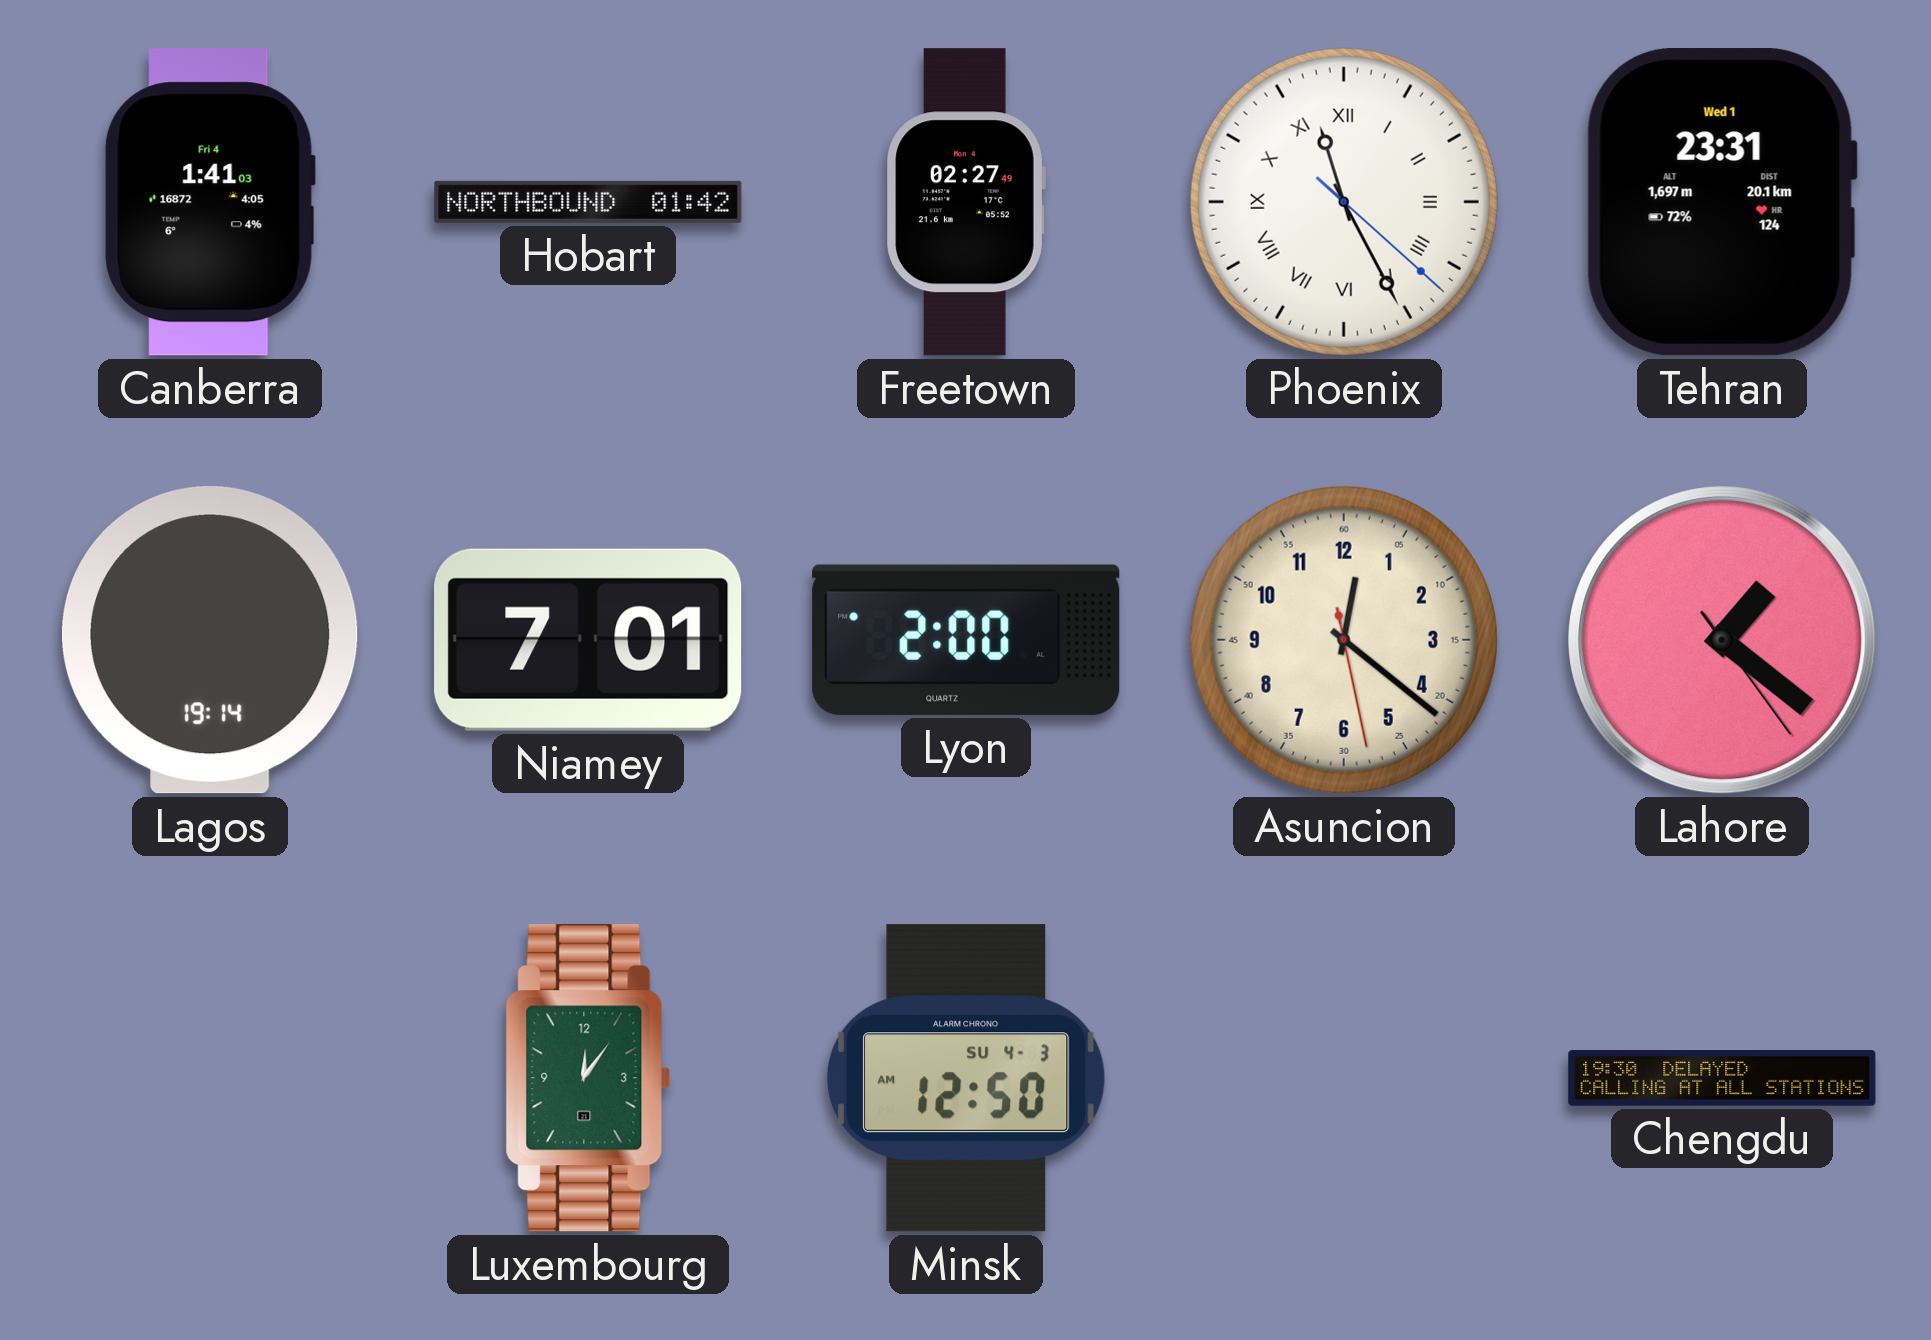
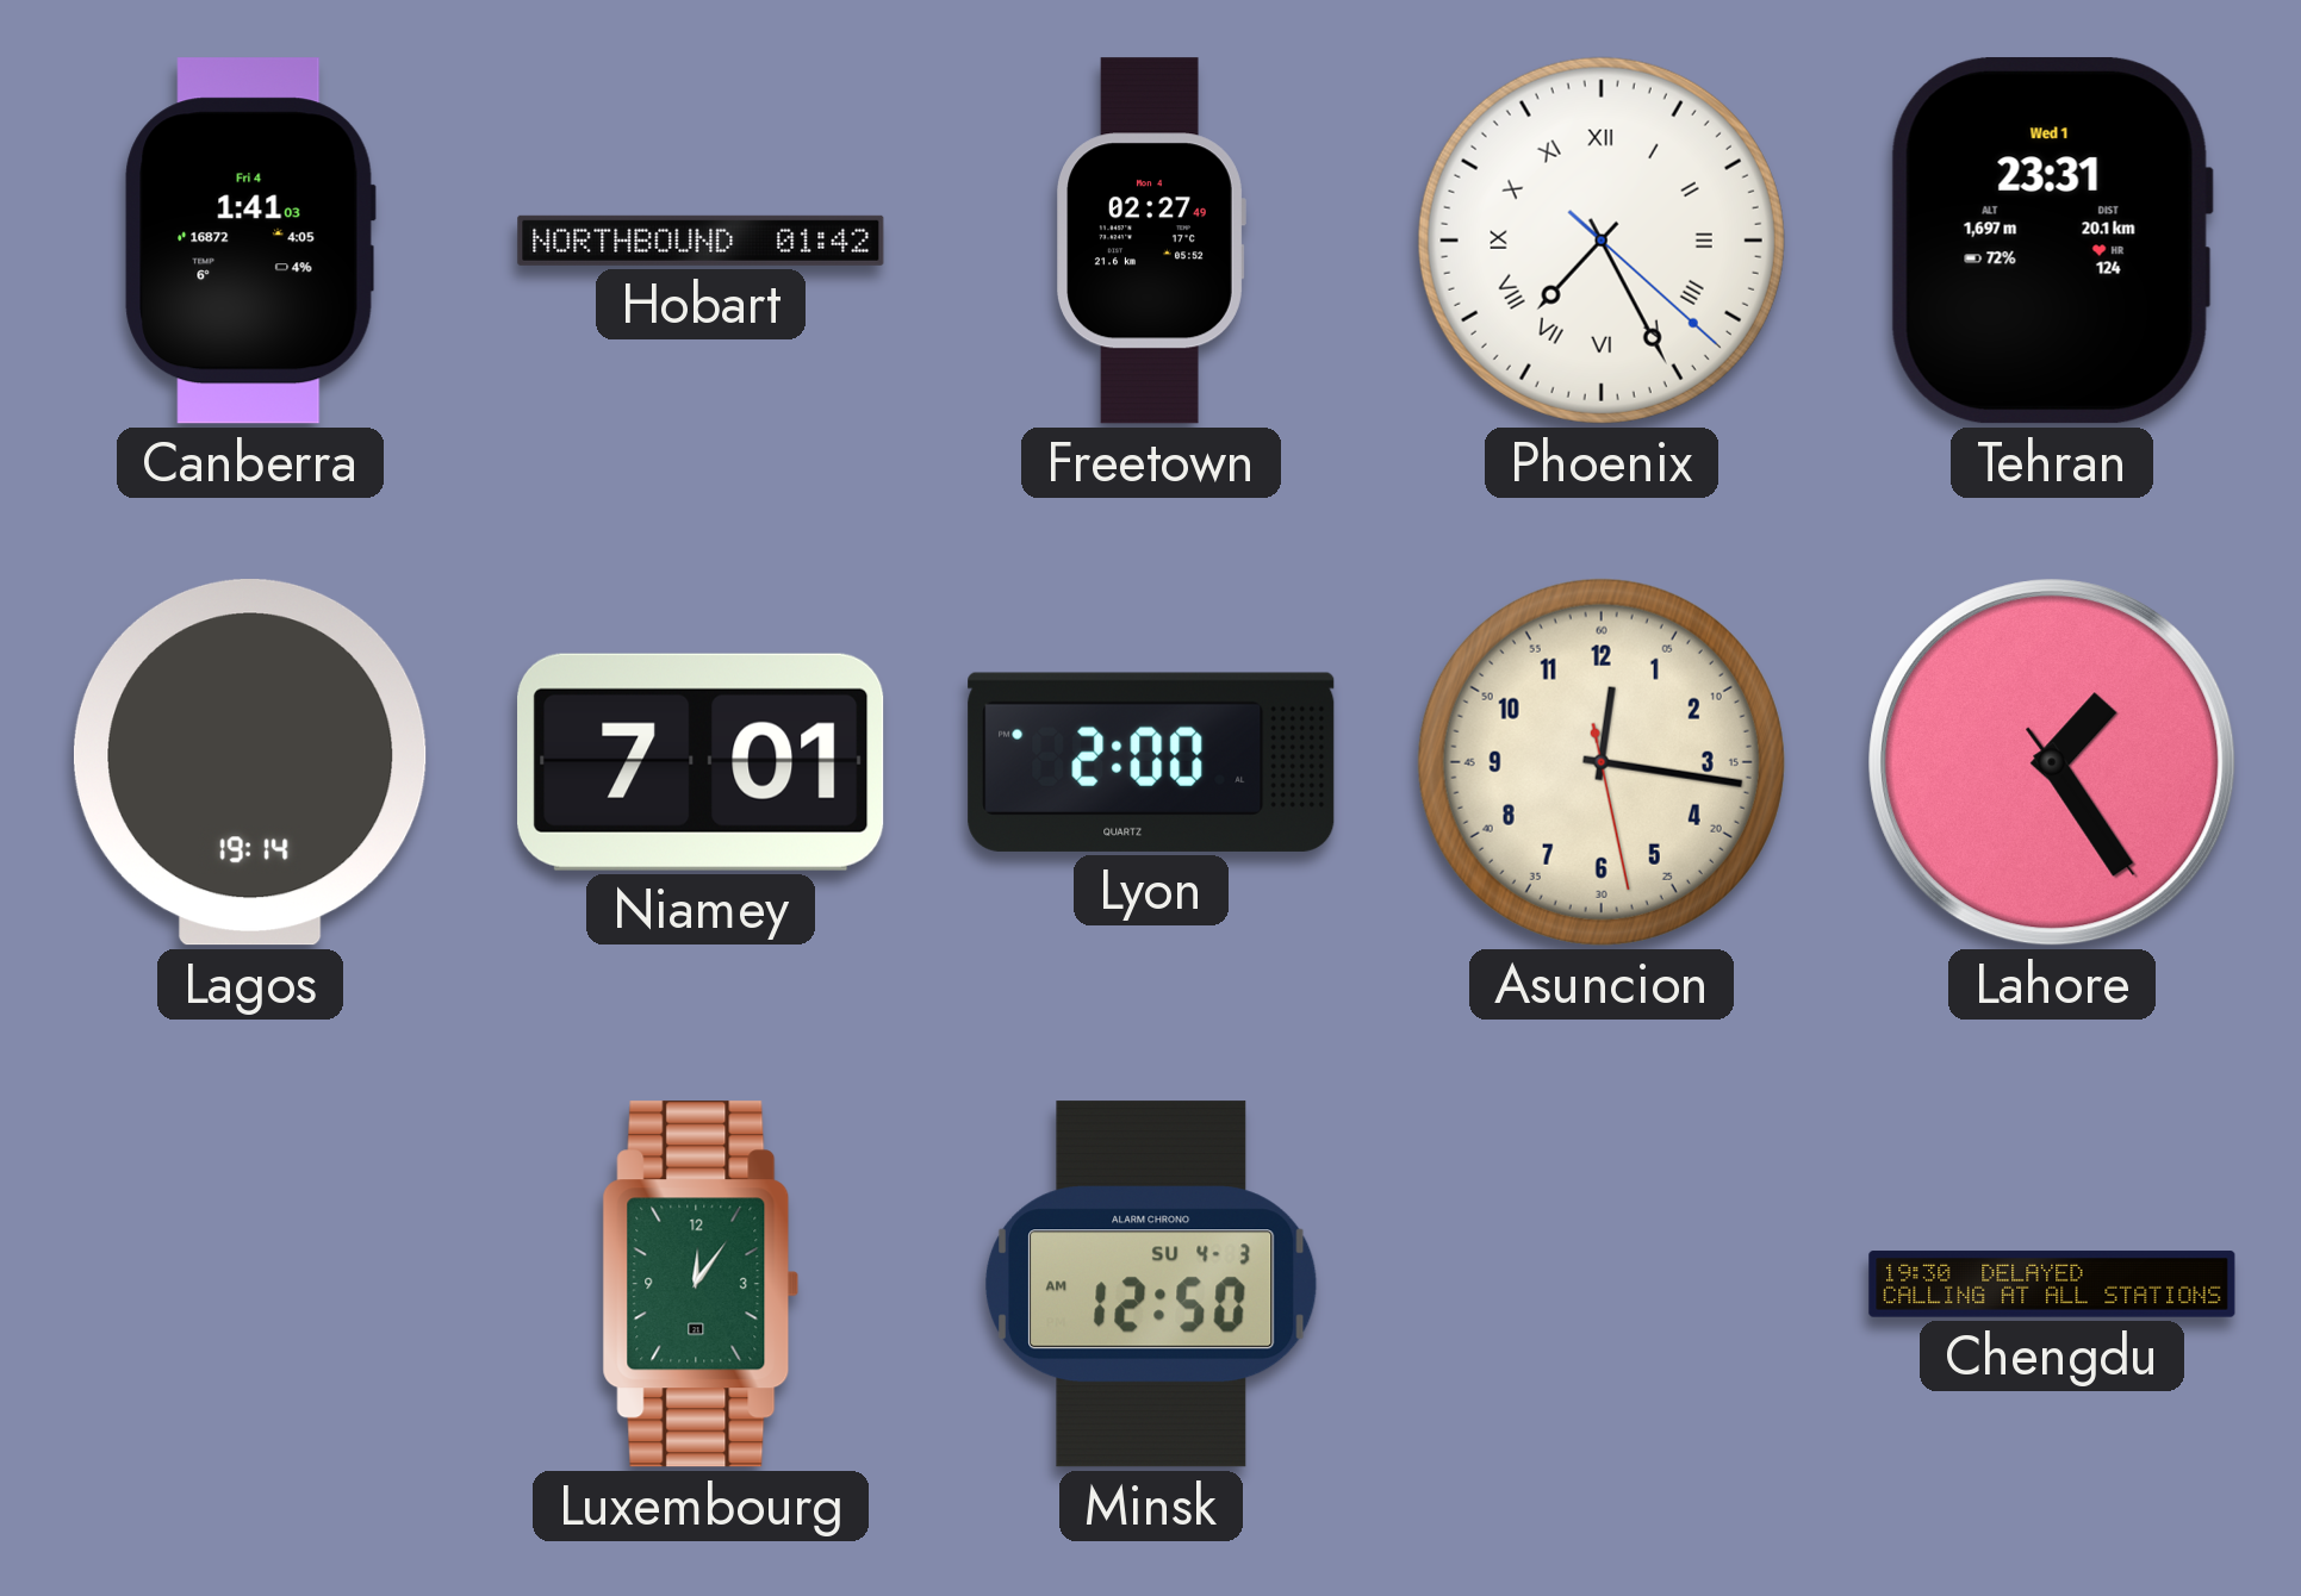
Phoenix: 11:25 -> 7:25
Asuncion: 12:21 -> 12:16
Lahore: 1:21 -> 1:24
